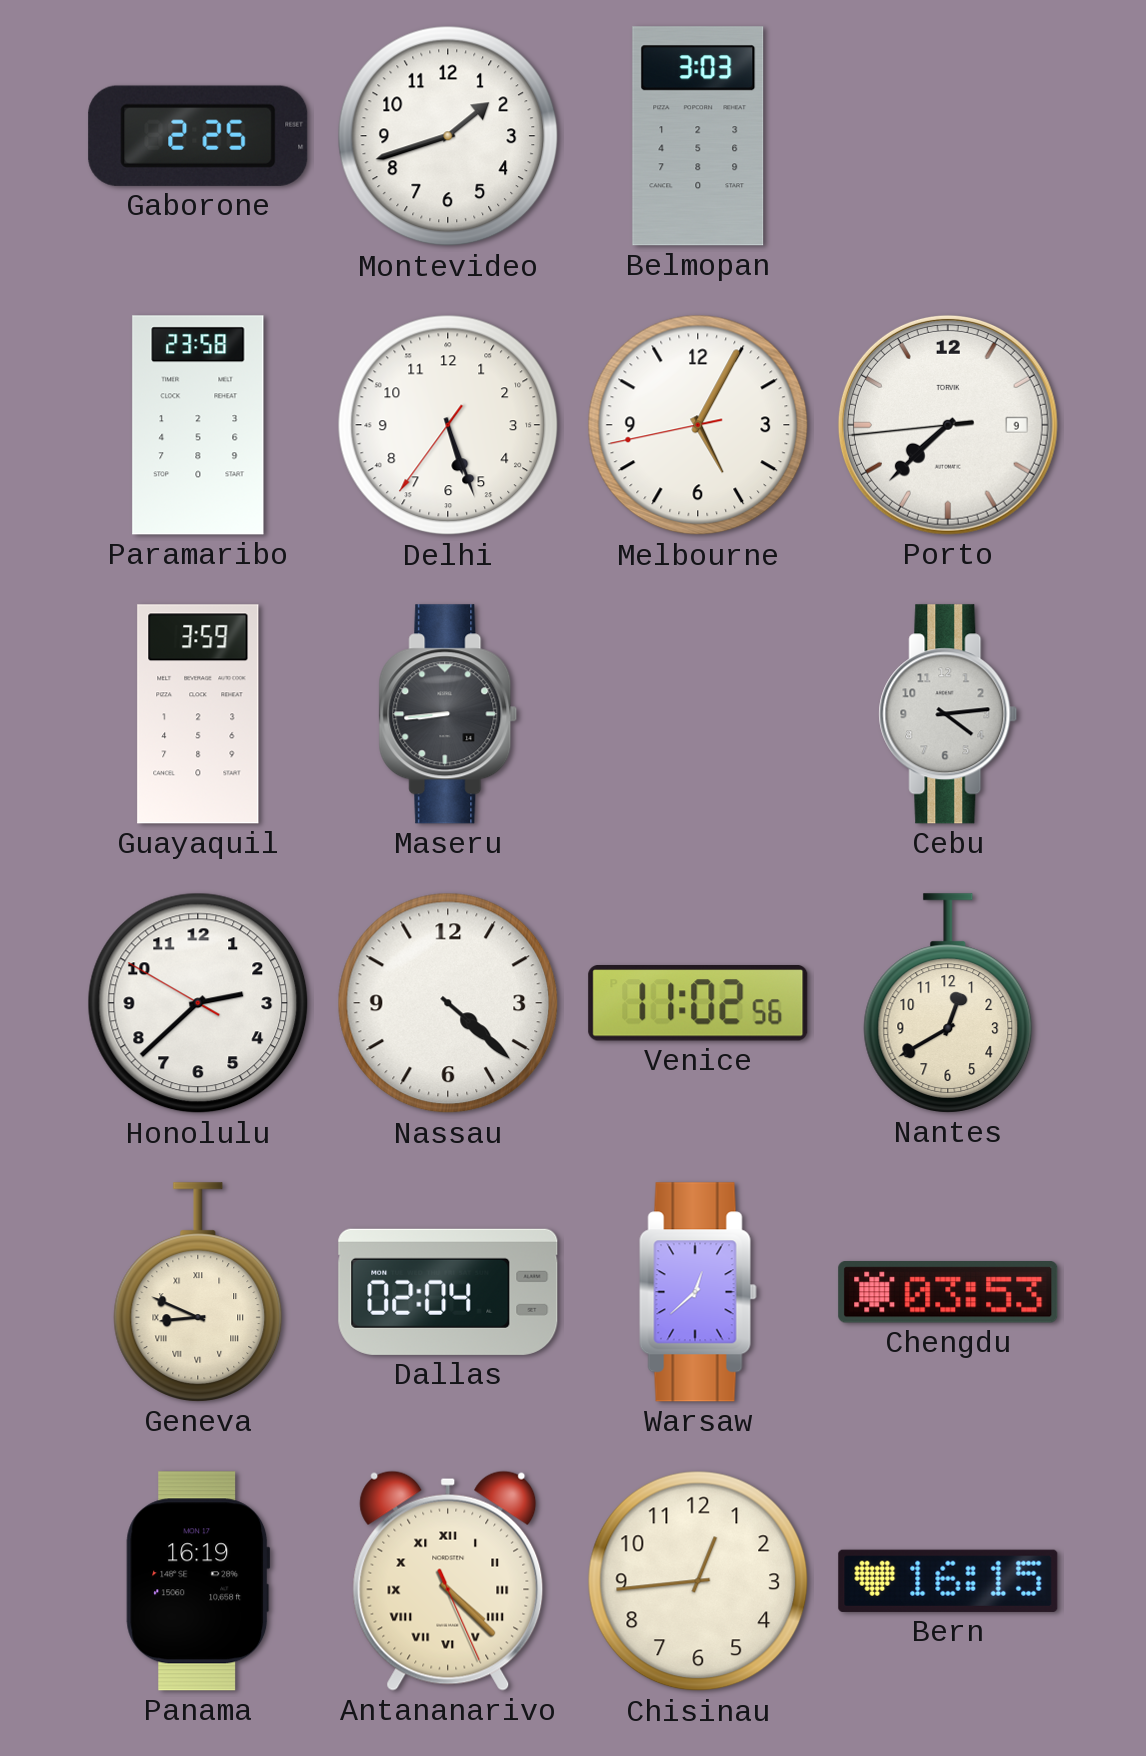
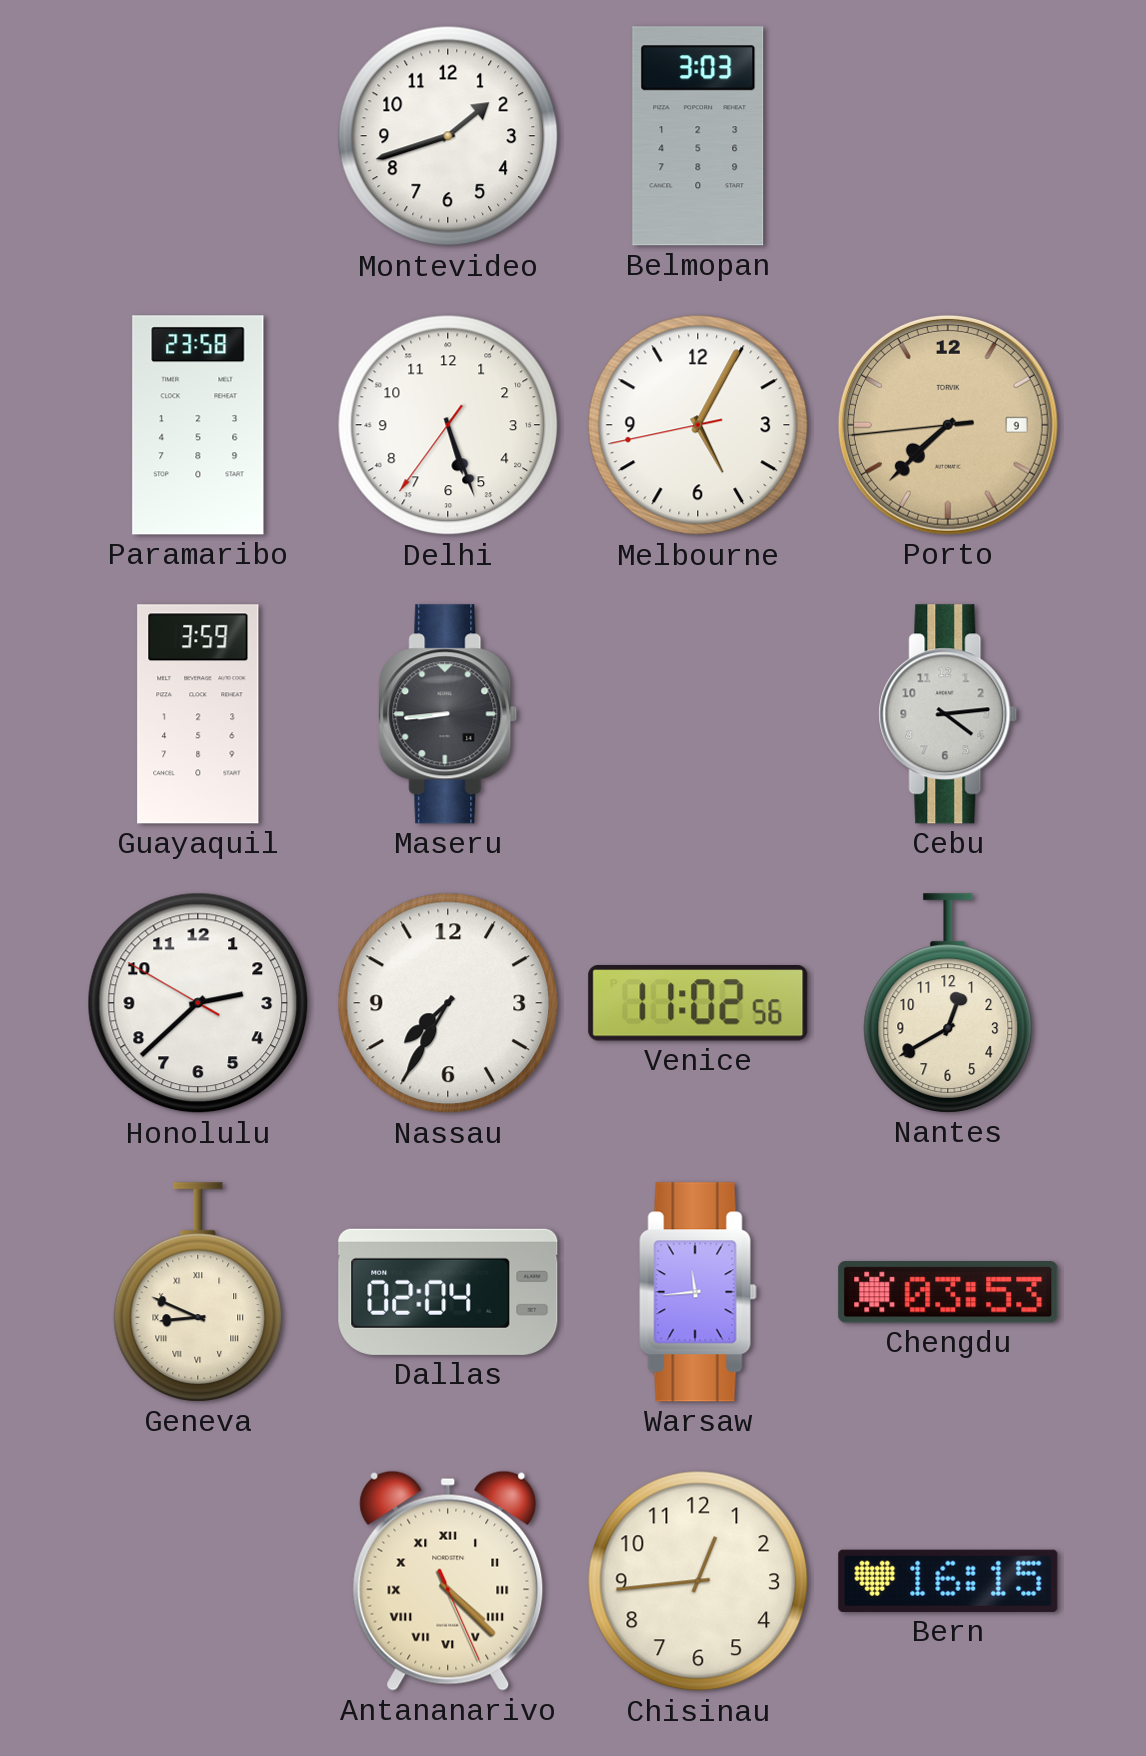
Gaborone: 2:25 -> none
Porto dial: white -> champagne
Nassau: 4:22 -> 7:35
Warsaw: 12:38 -> 11:44
Panama: 16:19 -> none
